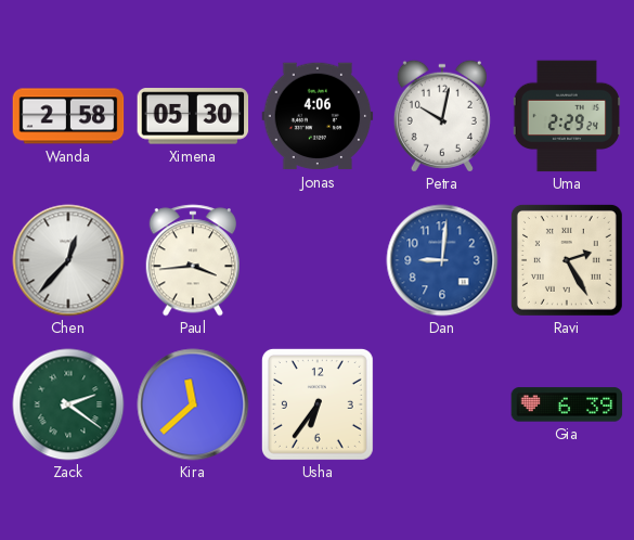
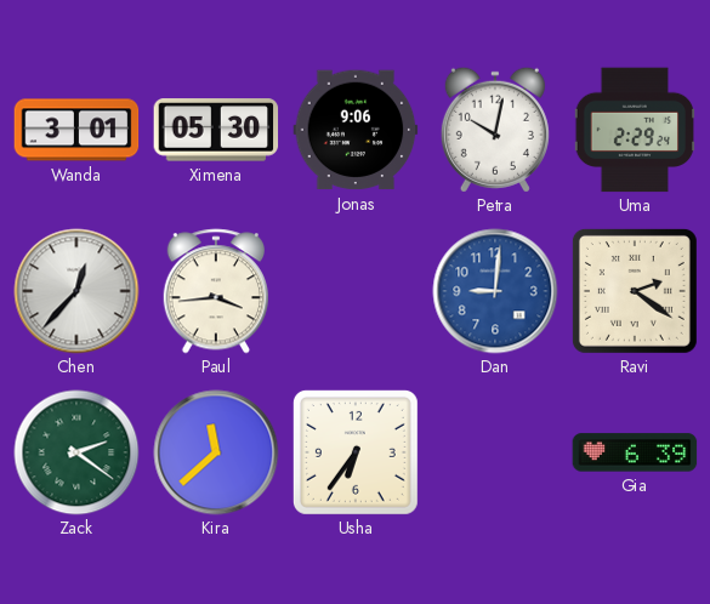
Wanda: 2:58 -> 3:01
Jonas: 4:06 -> 9:06
Ravi: 2:25 -> 2:21
